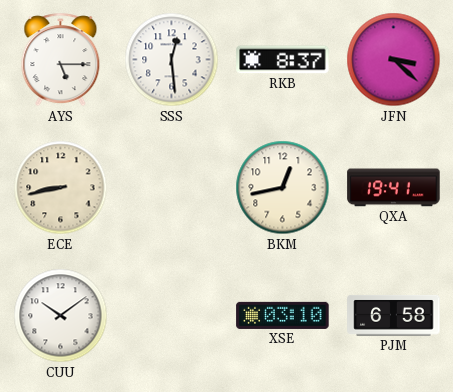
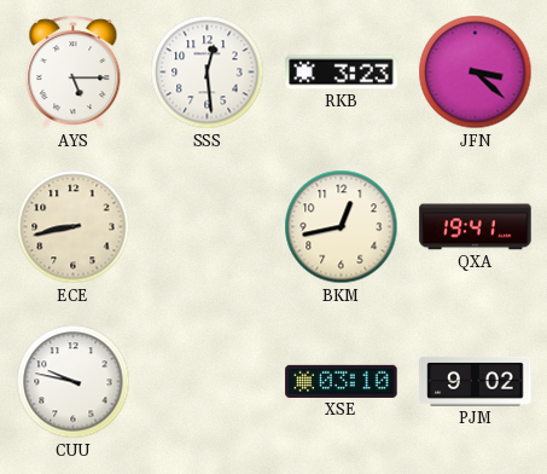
RKB: 8:37 -> 3:23
CUU: 10:09 -> 9:47
PJM: 6:58 -> 9:02
